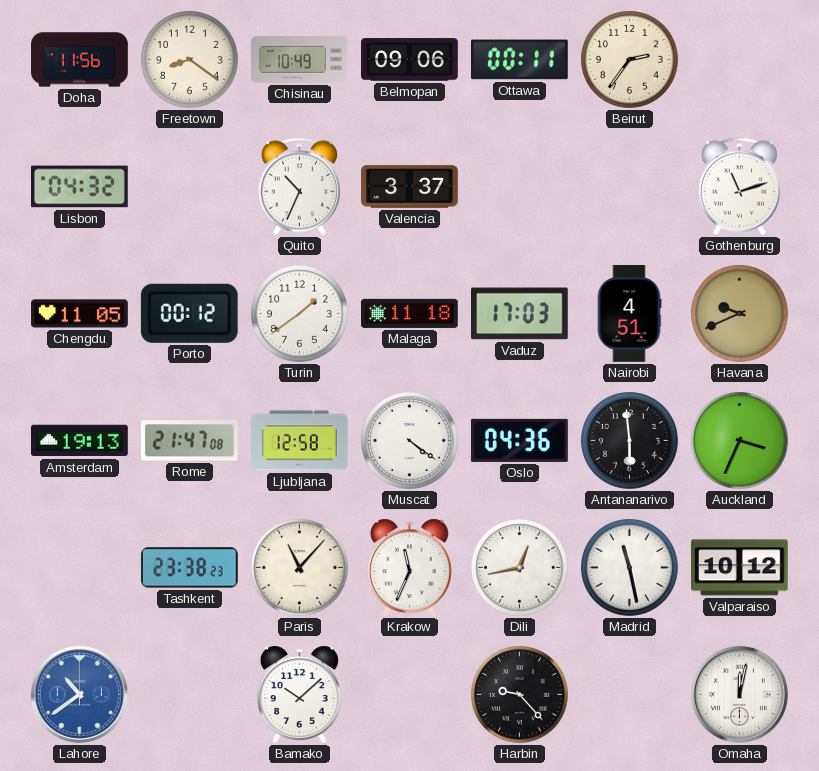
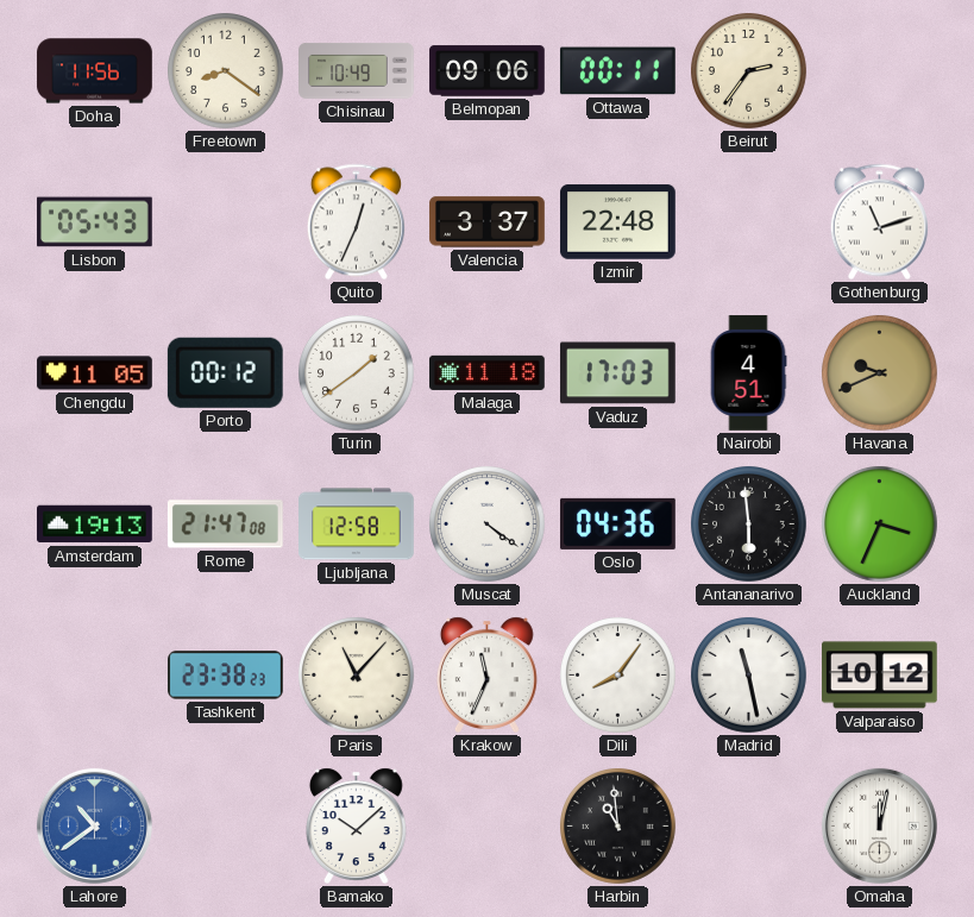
Lisbon: 04:32 -> 05:43
Quito: 10:34 -> 12:34
Izmir: none -> 22:48
Dili: 12:43 -> 8:06
Harbin: 9:23 -> 10:59
